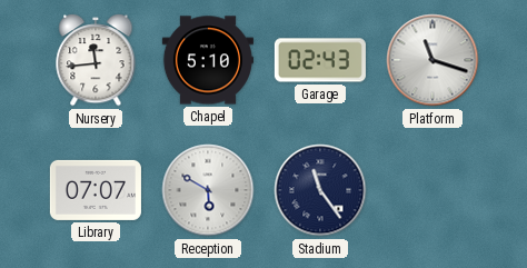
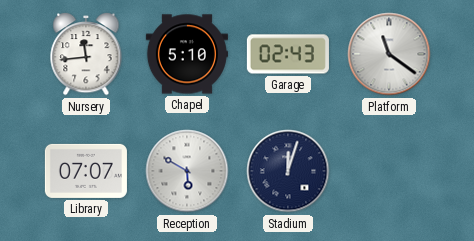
Platform: 11:18 -> 11:21
Stadium: 11:24 -> 12:03
